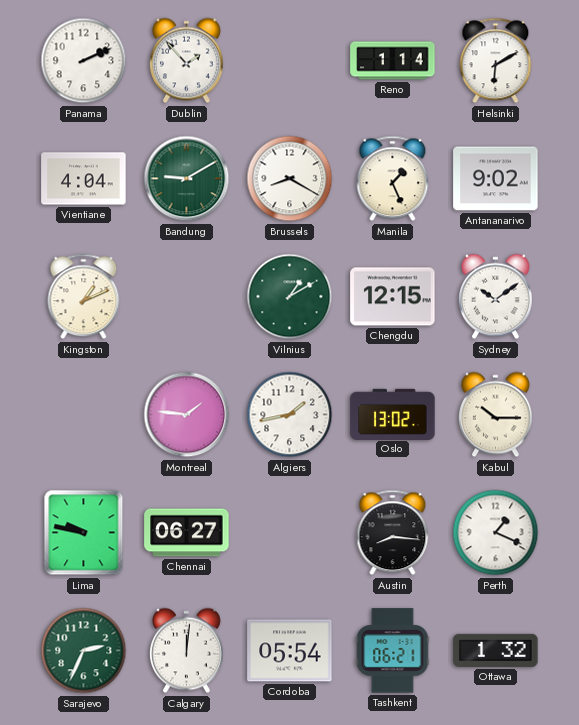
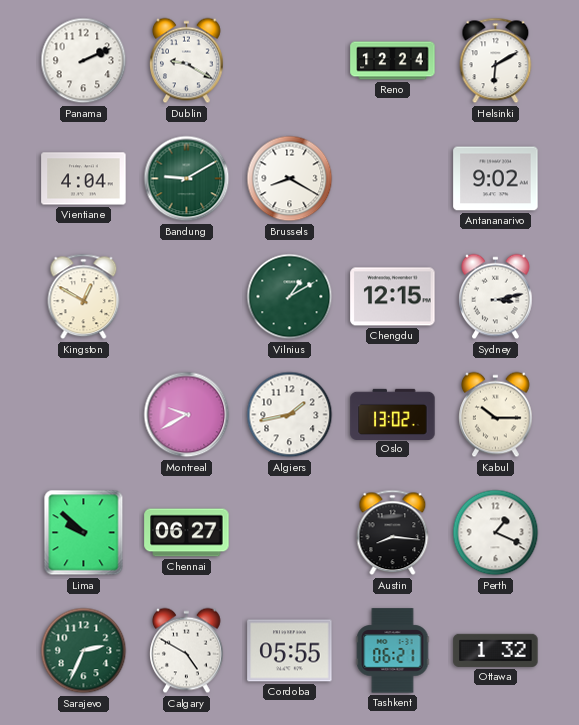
Dublin: 1:53 -> 9:20
Reno: 1:14 -> 12:24
Manila: 1:26 -> none
Kingston: 1:11 -> 12:50
Sydney: 10:09 -> 3:13
Montreal: 1:46 -> 9:40
Lima: 9:47 -> 9:52
Calgary: 12:01 -> 4:50
Cordoba: 05:54 -> 05:55
